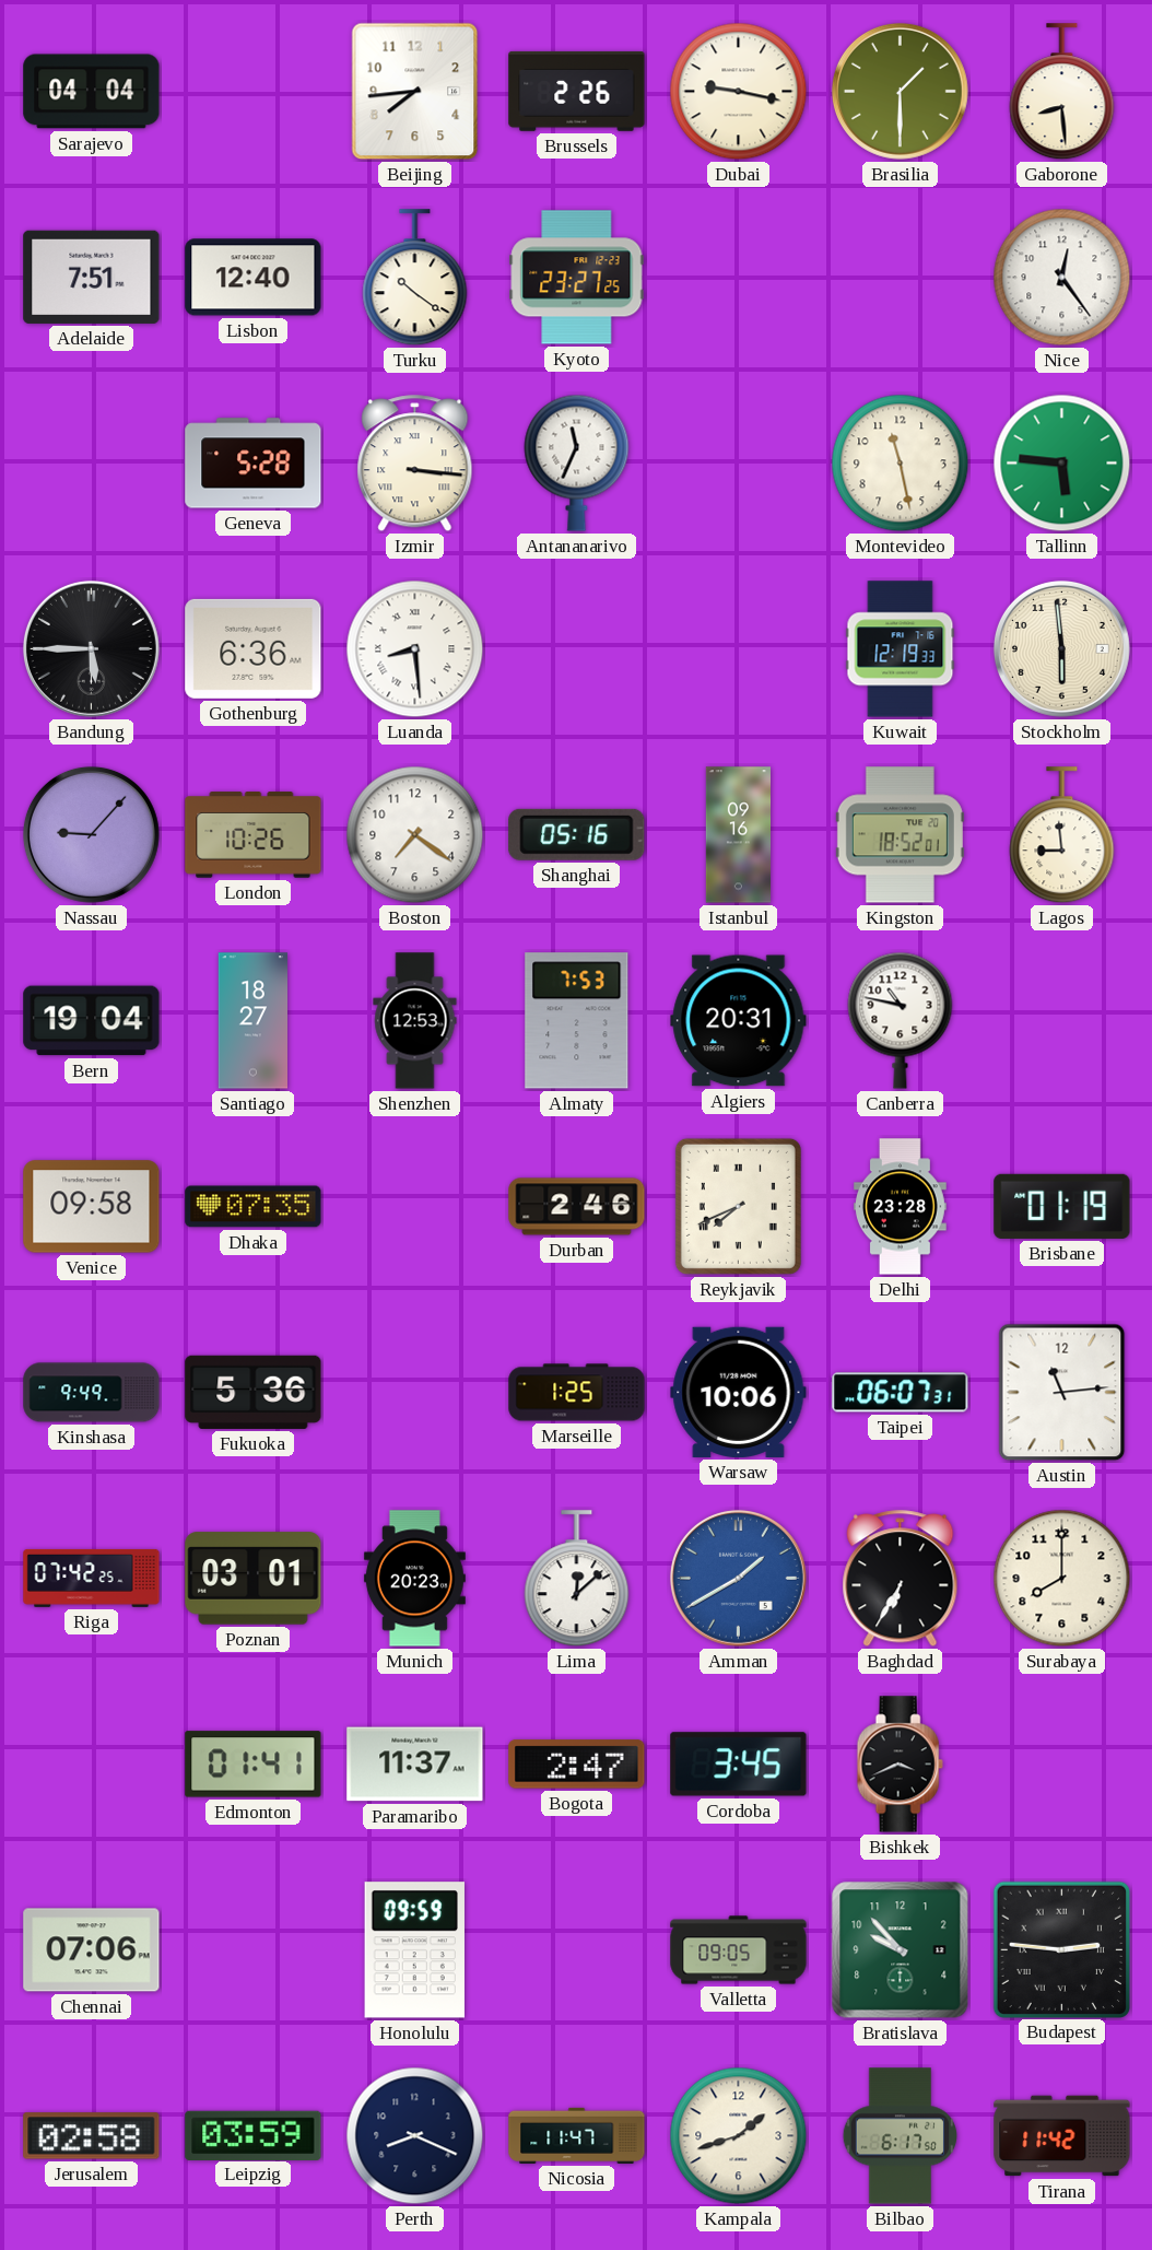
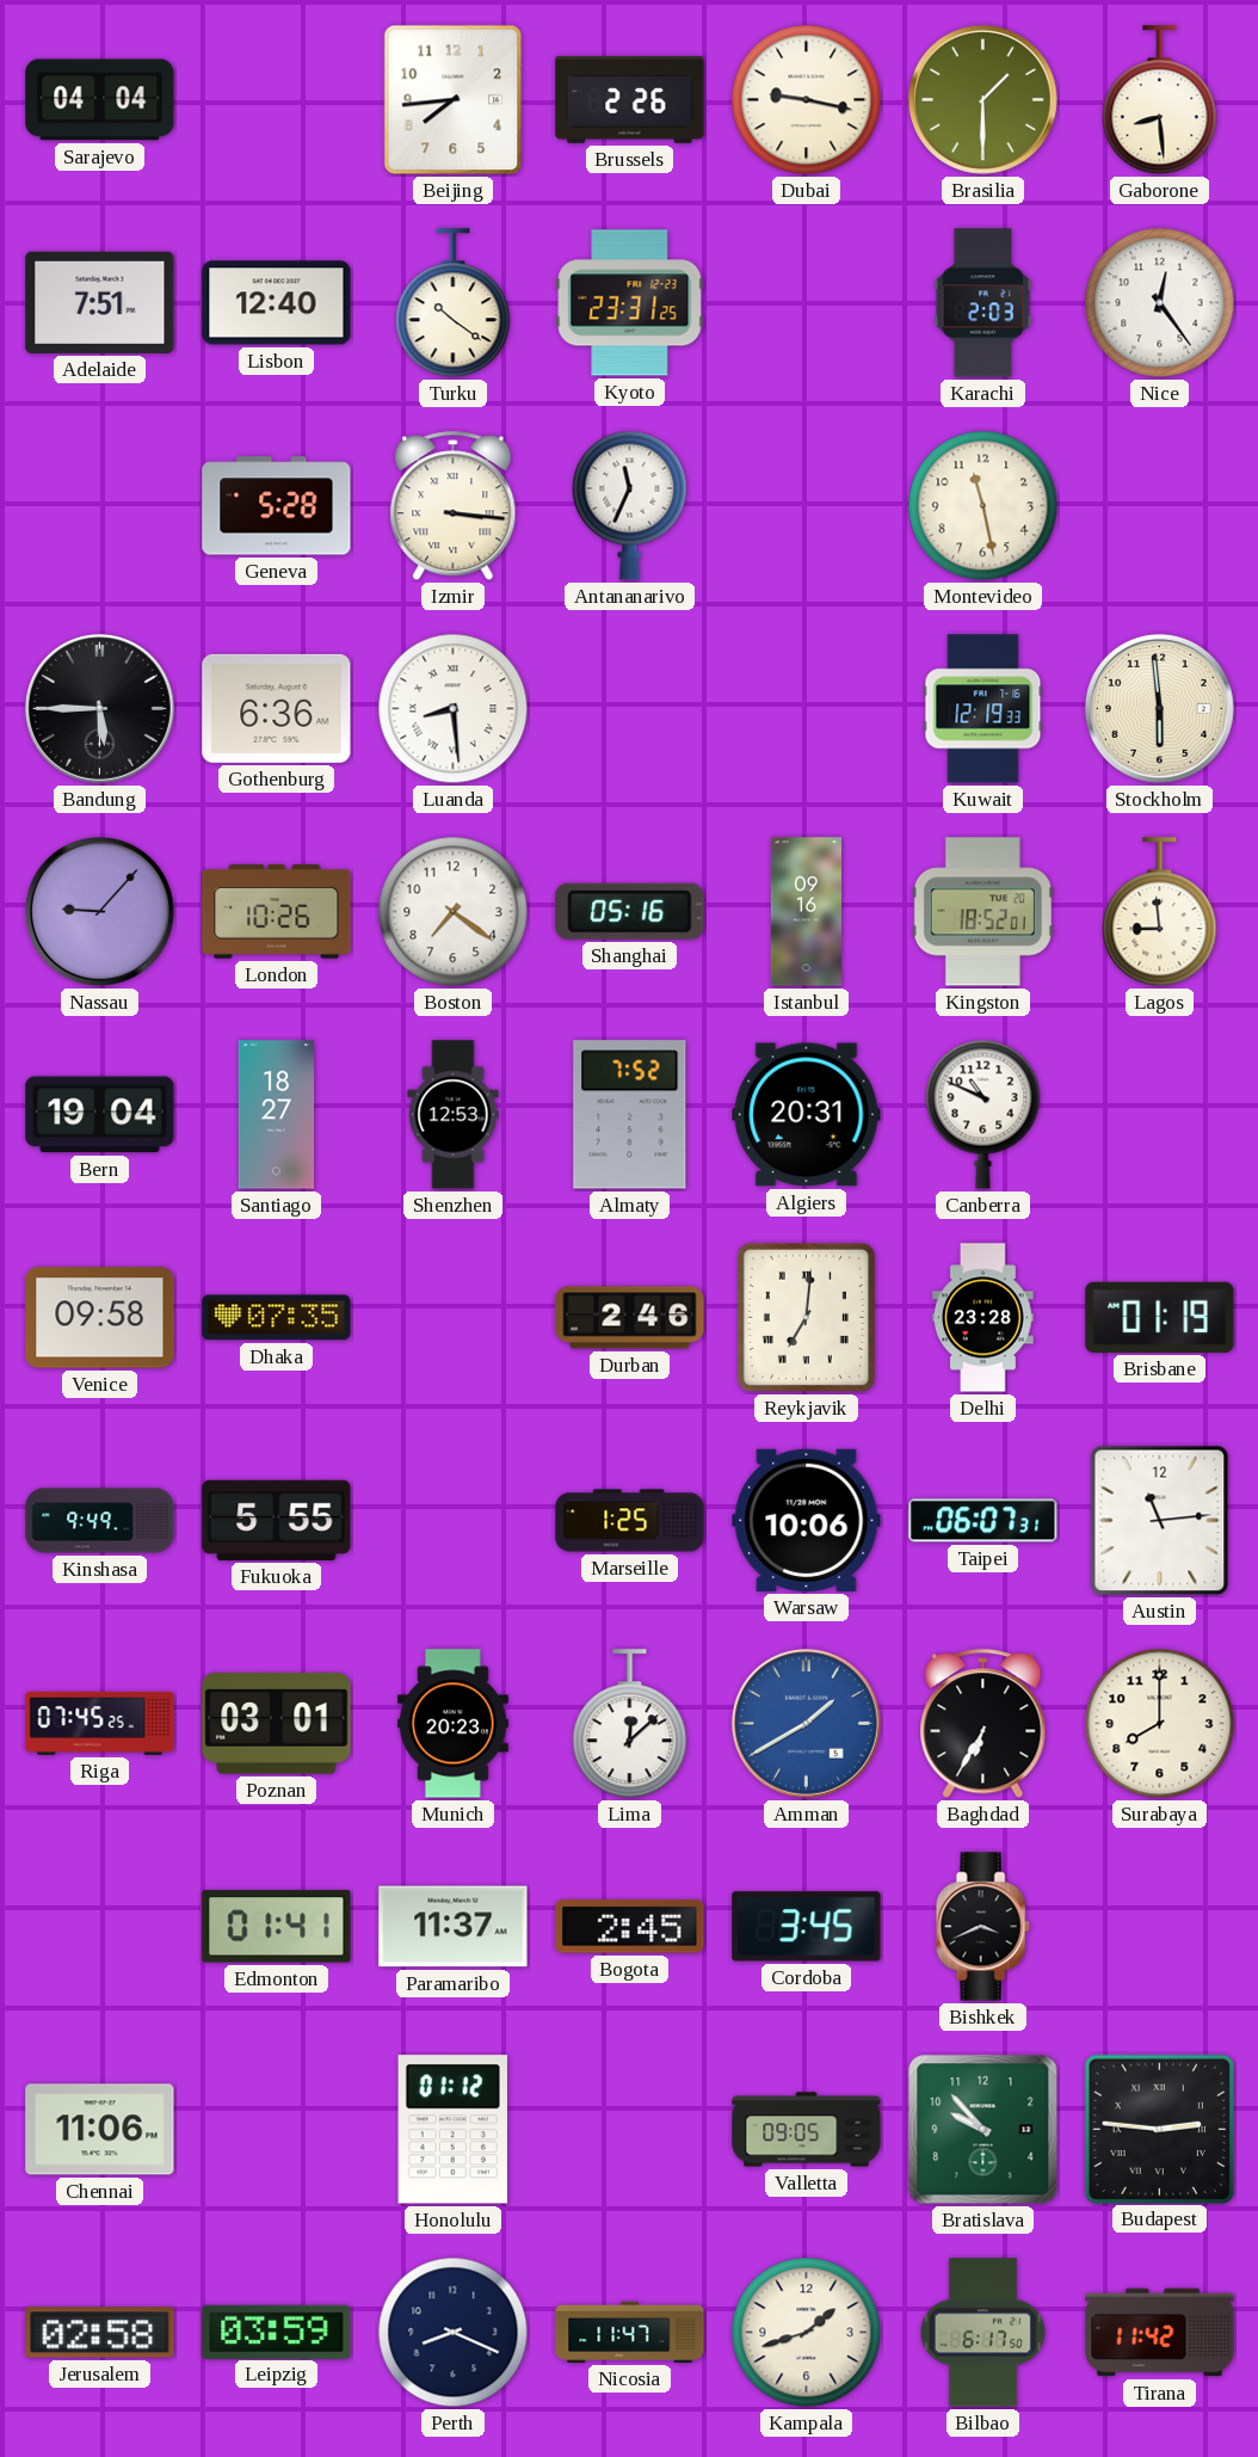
Kyoto: 23:27 -> 23:31
Karachi: none -> 2:03
Tallinn: 5:46 -> none
Almaty: 7:53 -> 7:52
Canberra: 10:47 -> 10:49
Reykjavik: 7:41 -> 7:01
Fukuoka: 5:36 -> 5:55
Riga: 07:42 -> 07:45
Bogota: 2:47 -> 2:45
Chennai: 07:06 -> 11:06
Honolulu: 09:59 -> 01:12
